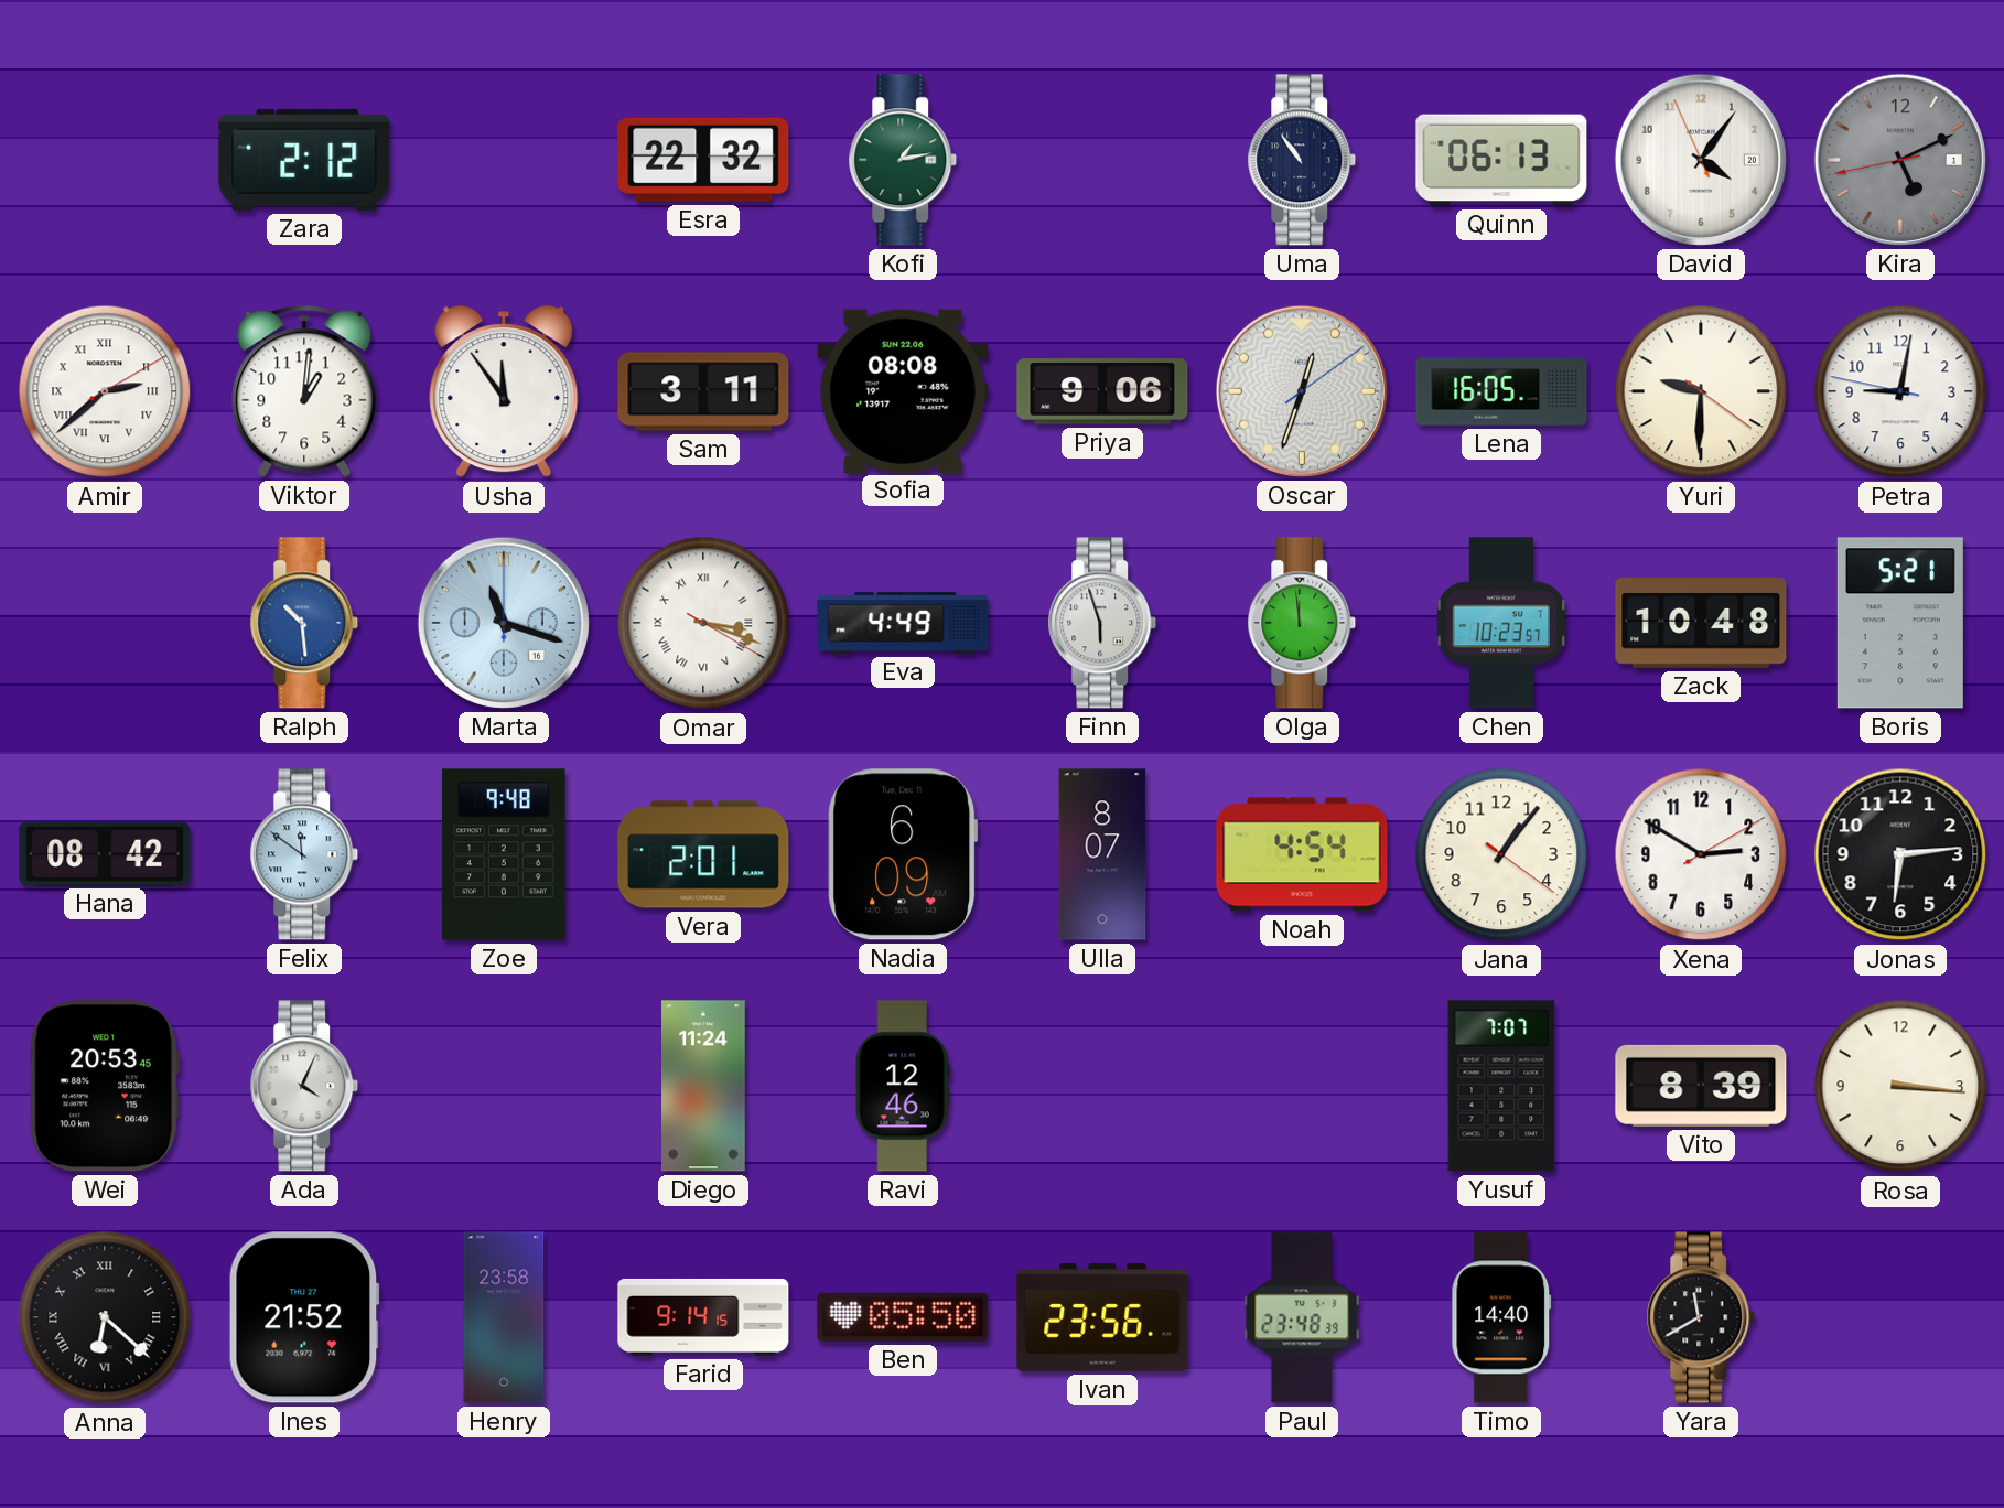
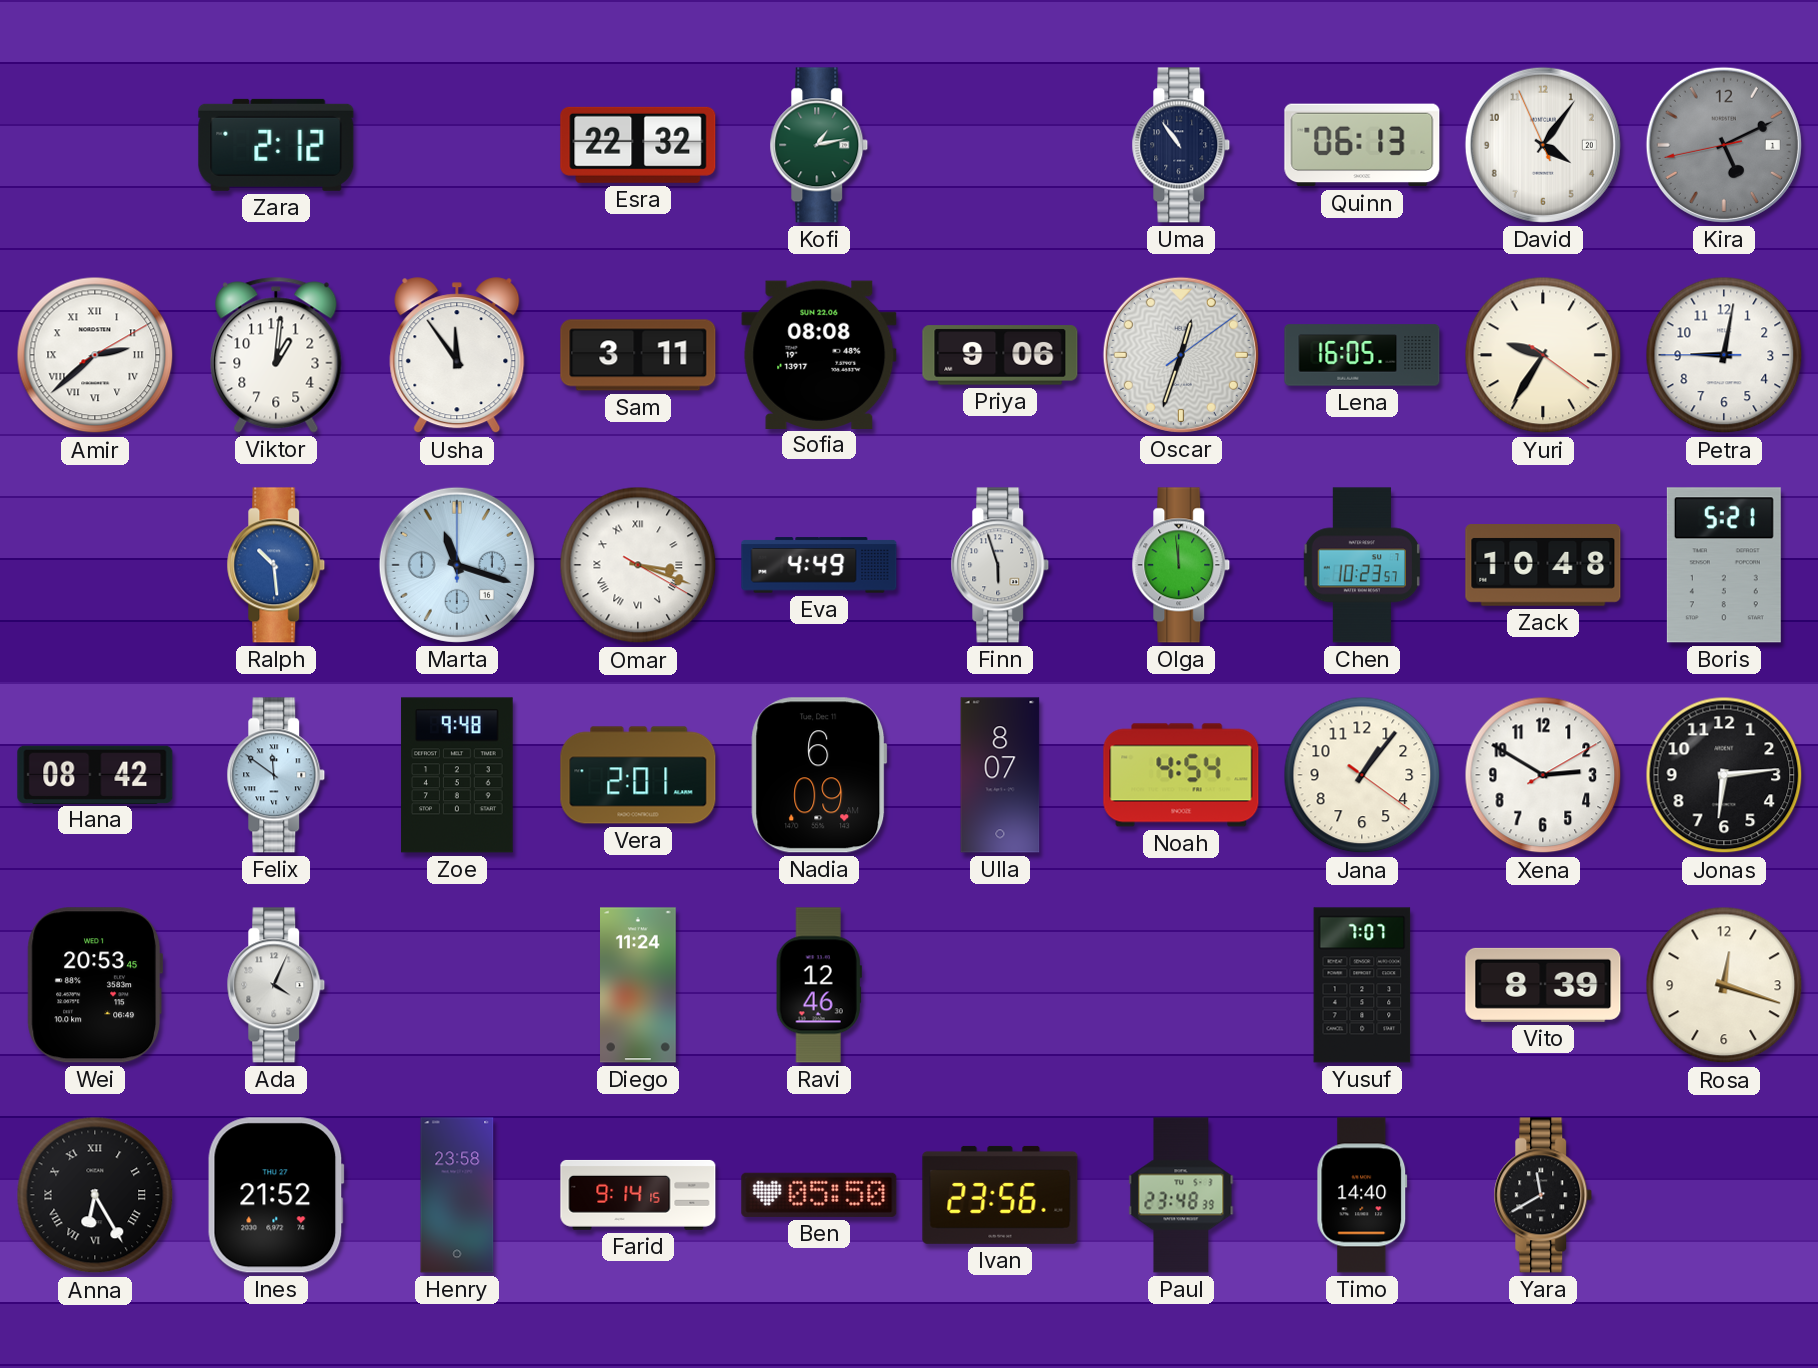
Yuri: 9:30 -> 9:35
Petra: 9:01:47 -> 9:01:45
Rosa: 3:16 -> 12:18
Anna: 6:22 -> 6:25
